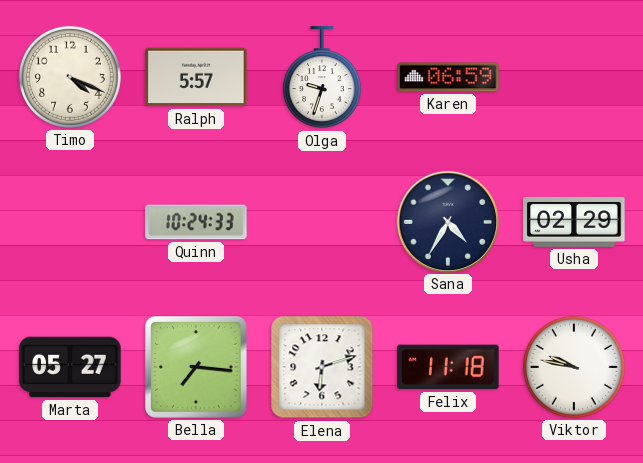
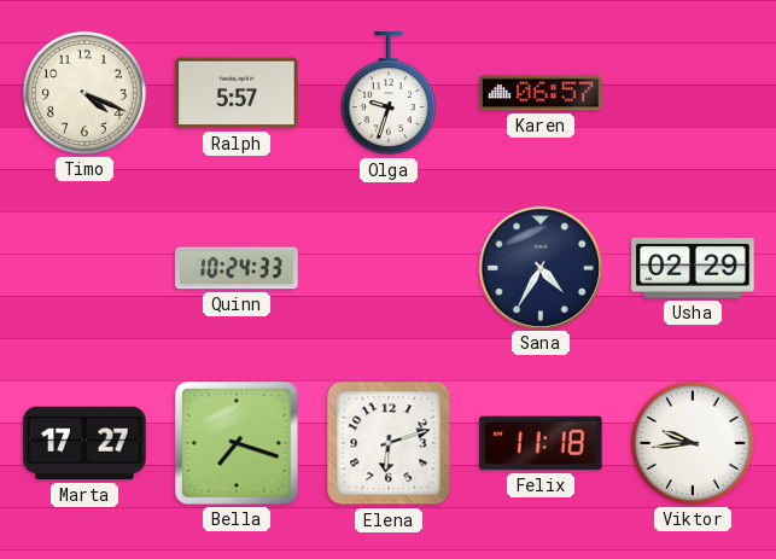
Karen: 06:59 -> 06:57
Marta: 05:27 -> 17:27
Bella: 7:16 -> 7:18
Viktor: 9:47 -> 9:44
